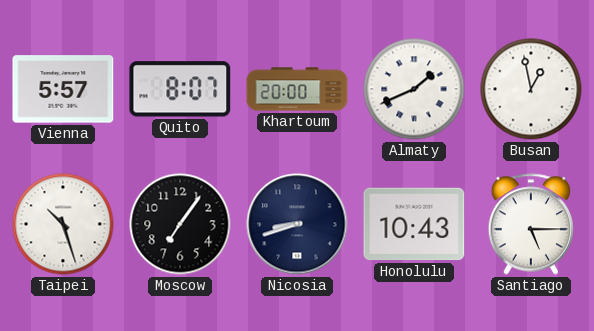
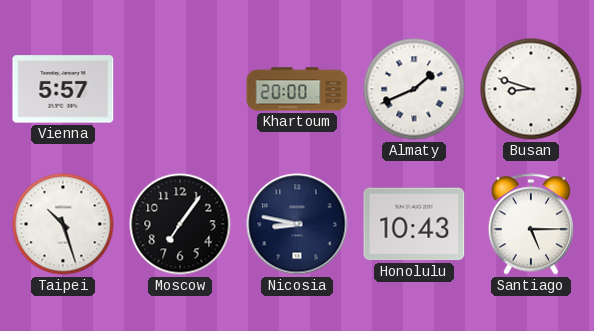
Quito: 8:07 -> none
Busan: 12:58 -> 8:48
Nicosia: 8:42 -> 8:47
